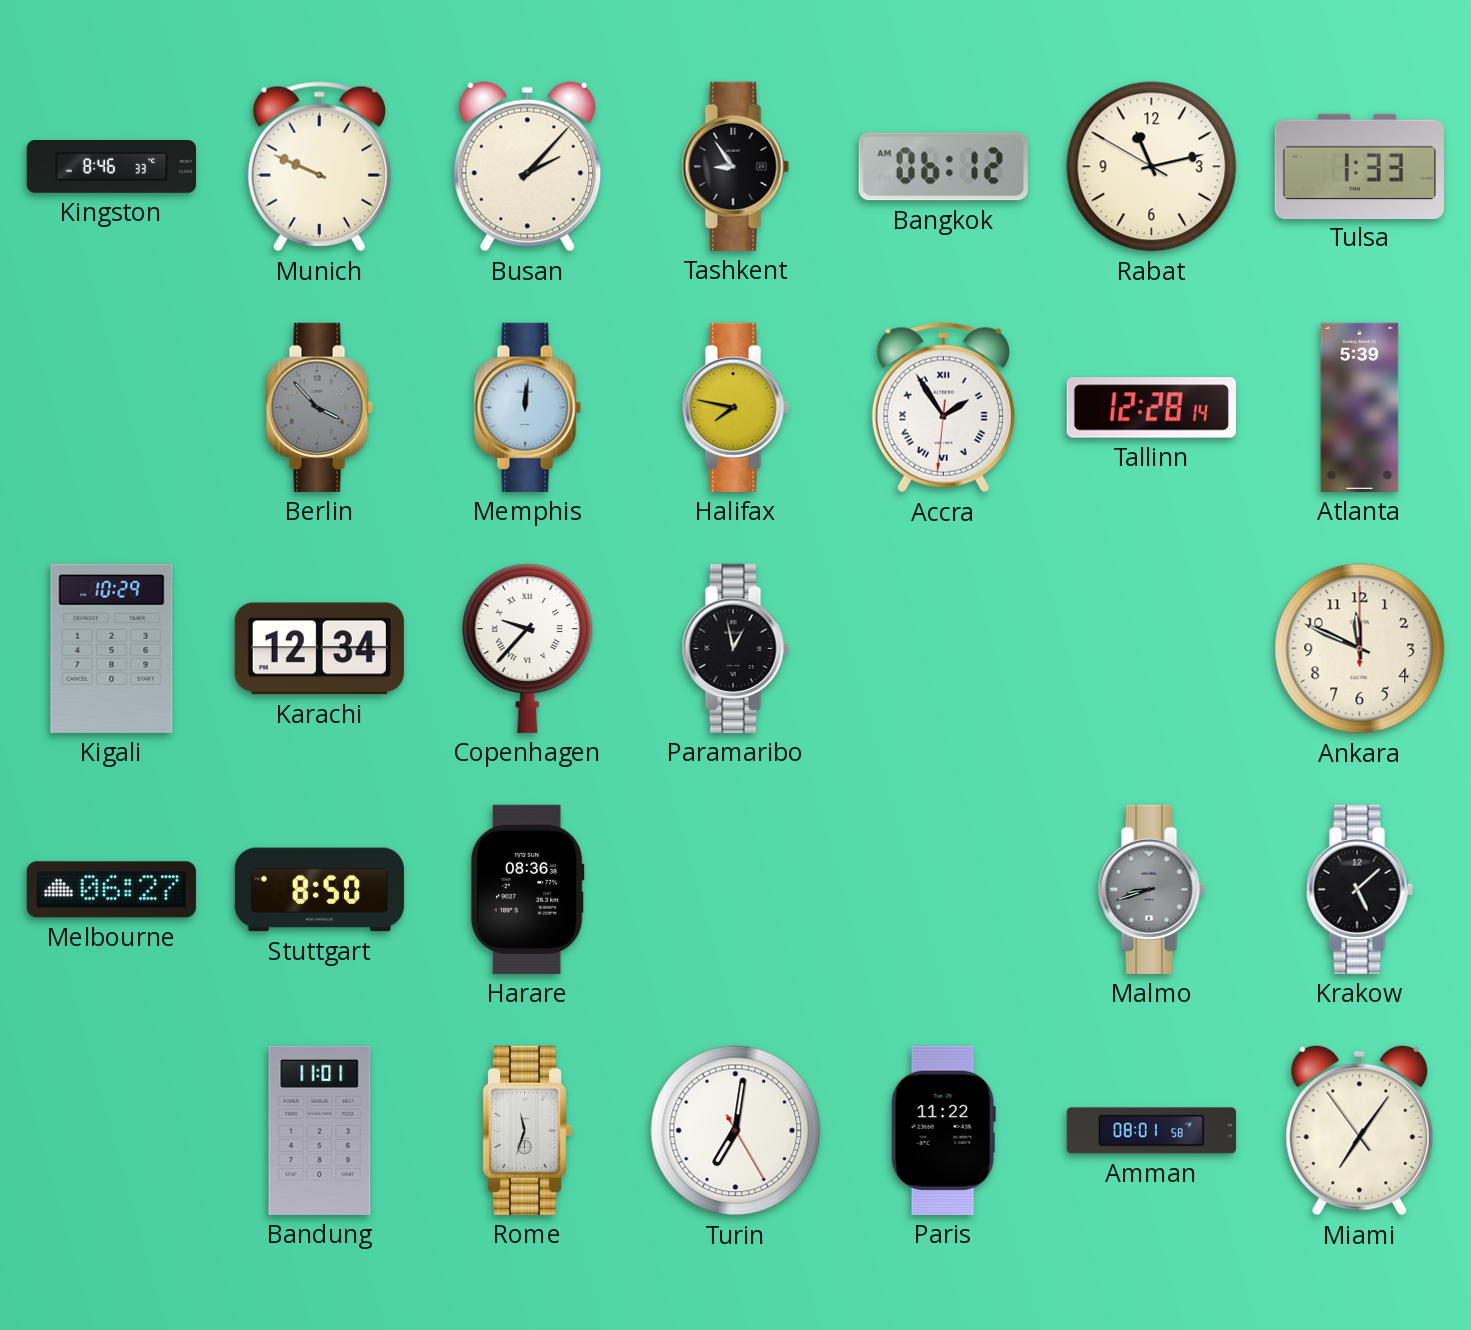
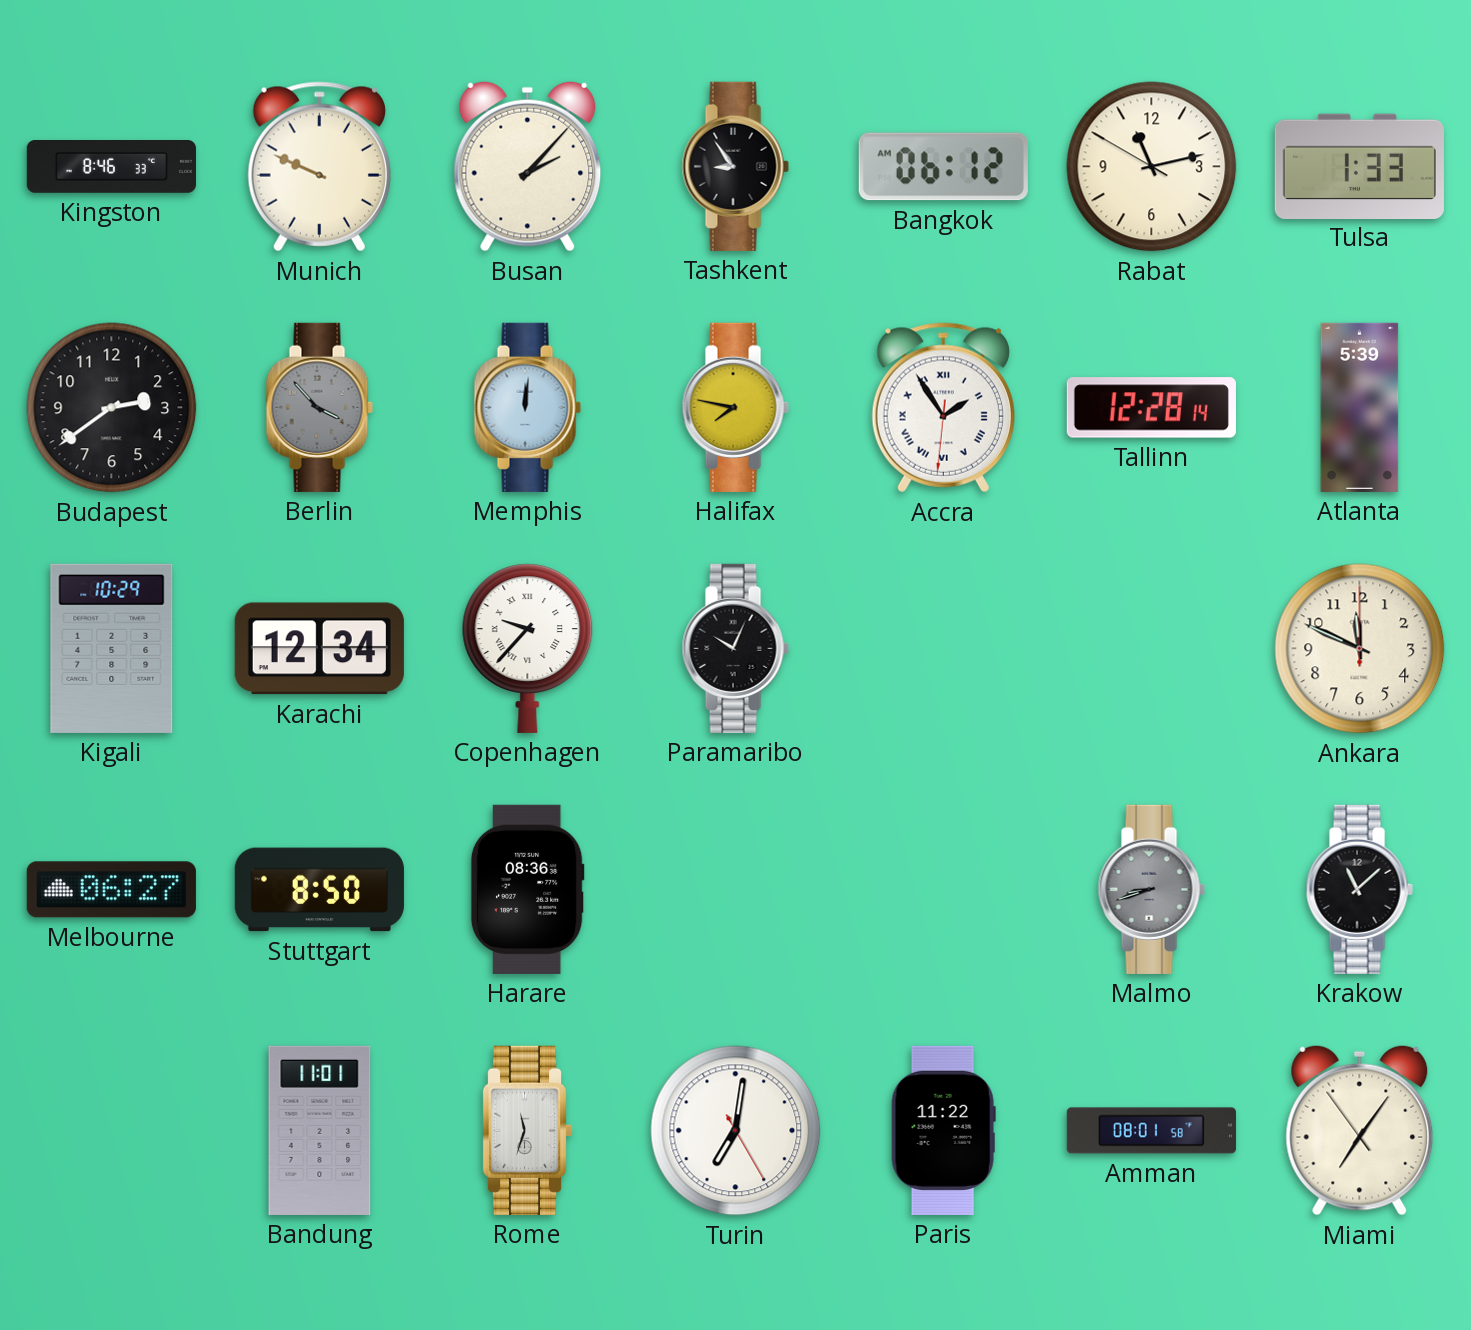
Budapest: none -> 2:39
Paramaribo: 12:58 -> 10:04
Krakow: 5:08 -> 11:08
